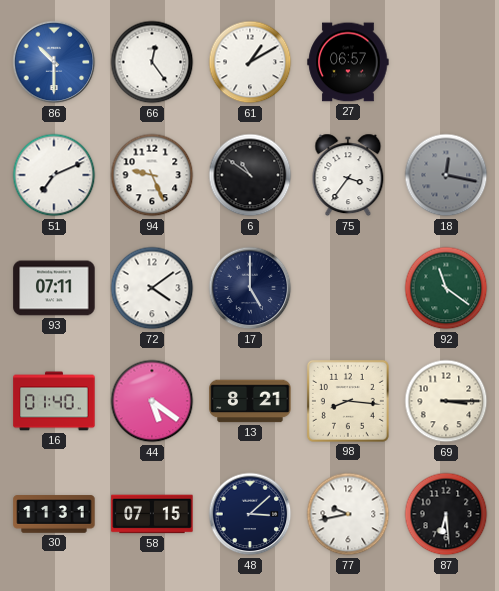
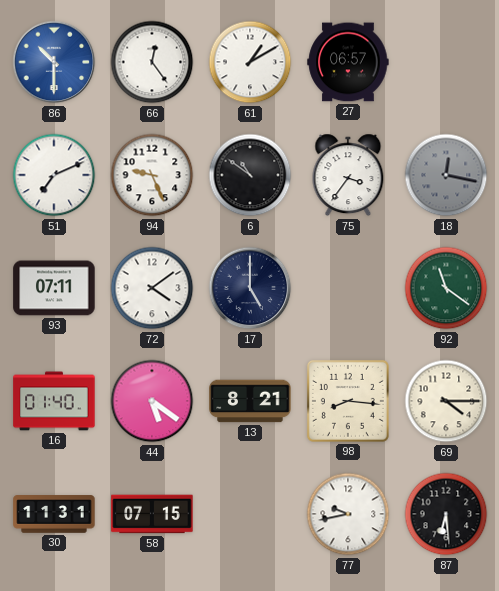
69: 3:15 -> 4:15
48: 3:08 -> none
